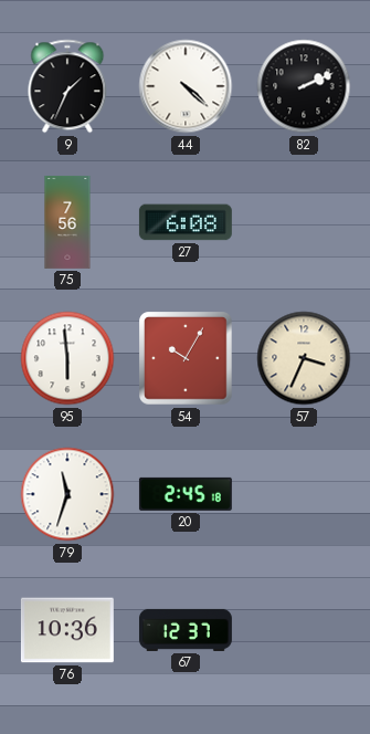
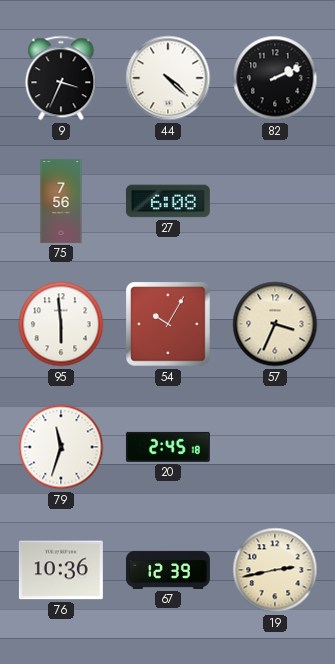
9: 1:34 -> 3:34
67: 12:37 -> 12:39
19: none -> 2:43
